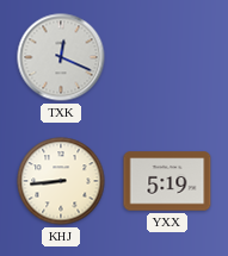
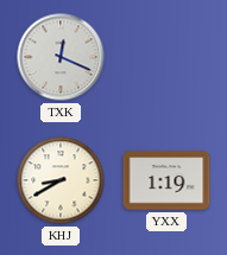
KHJ: 8:44 -> 8:40
YXX: 5:19 -> 1:19
